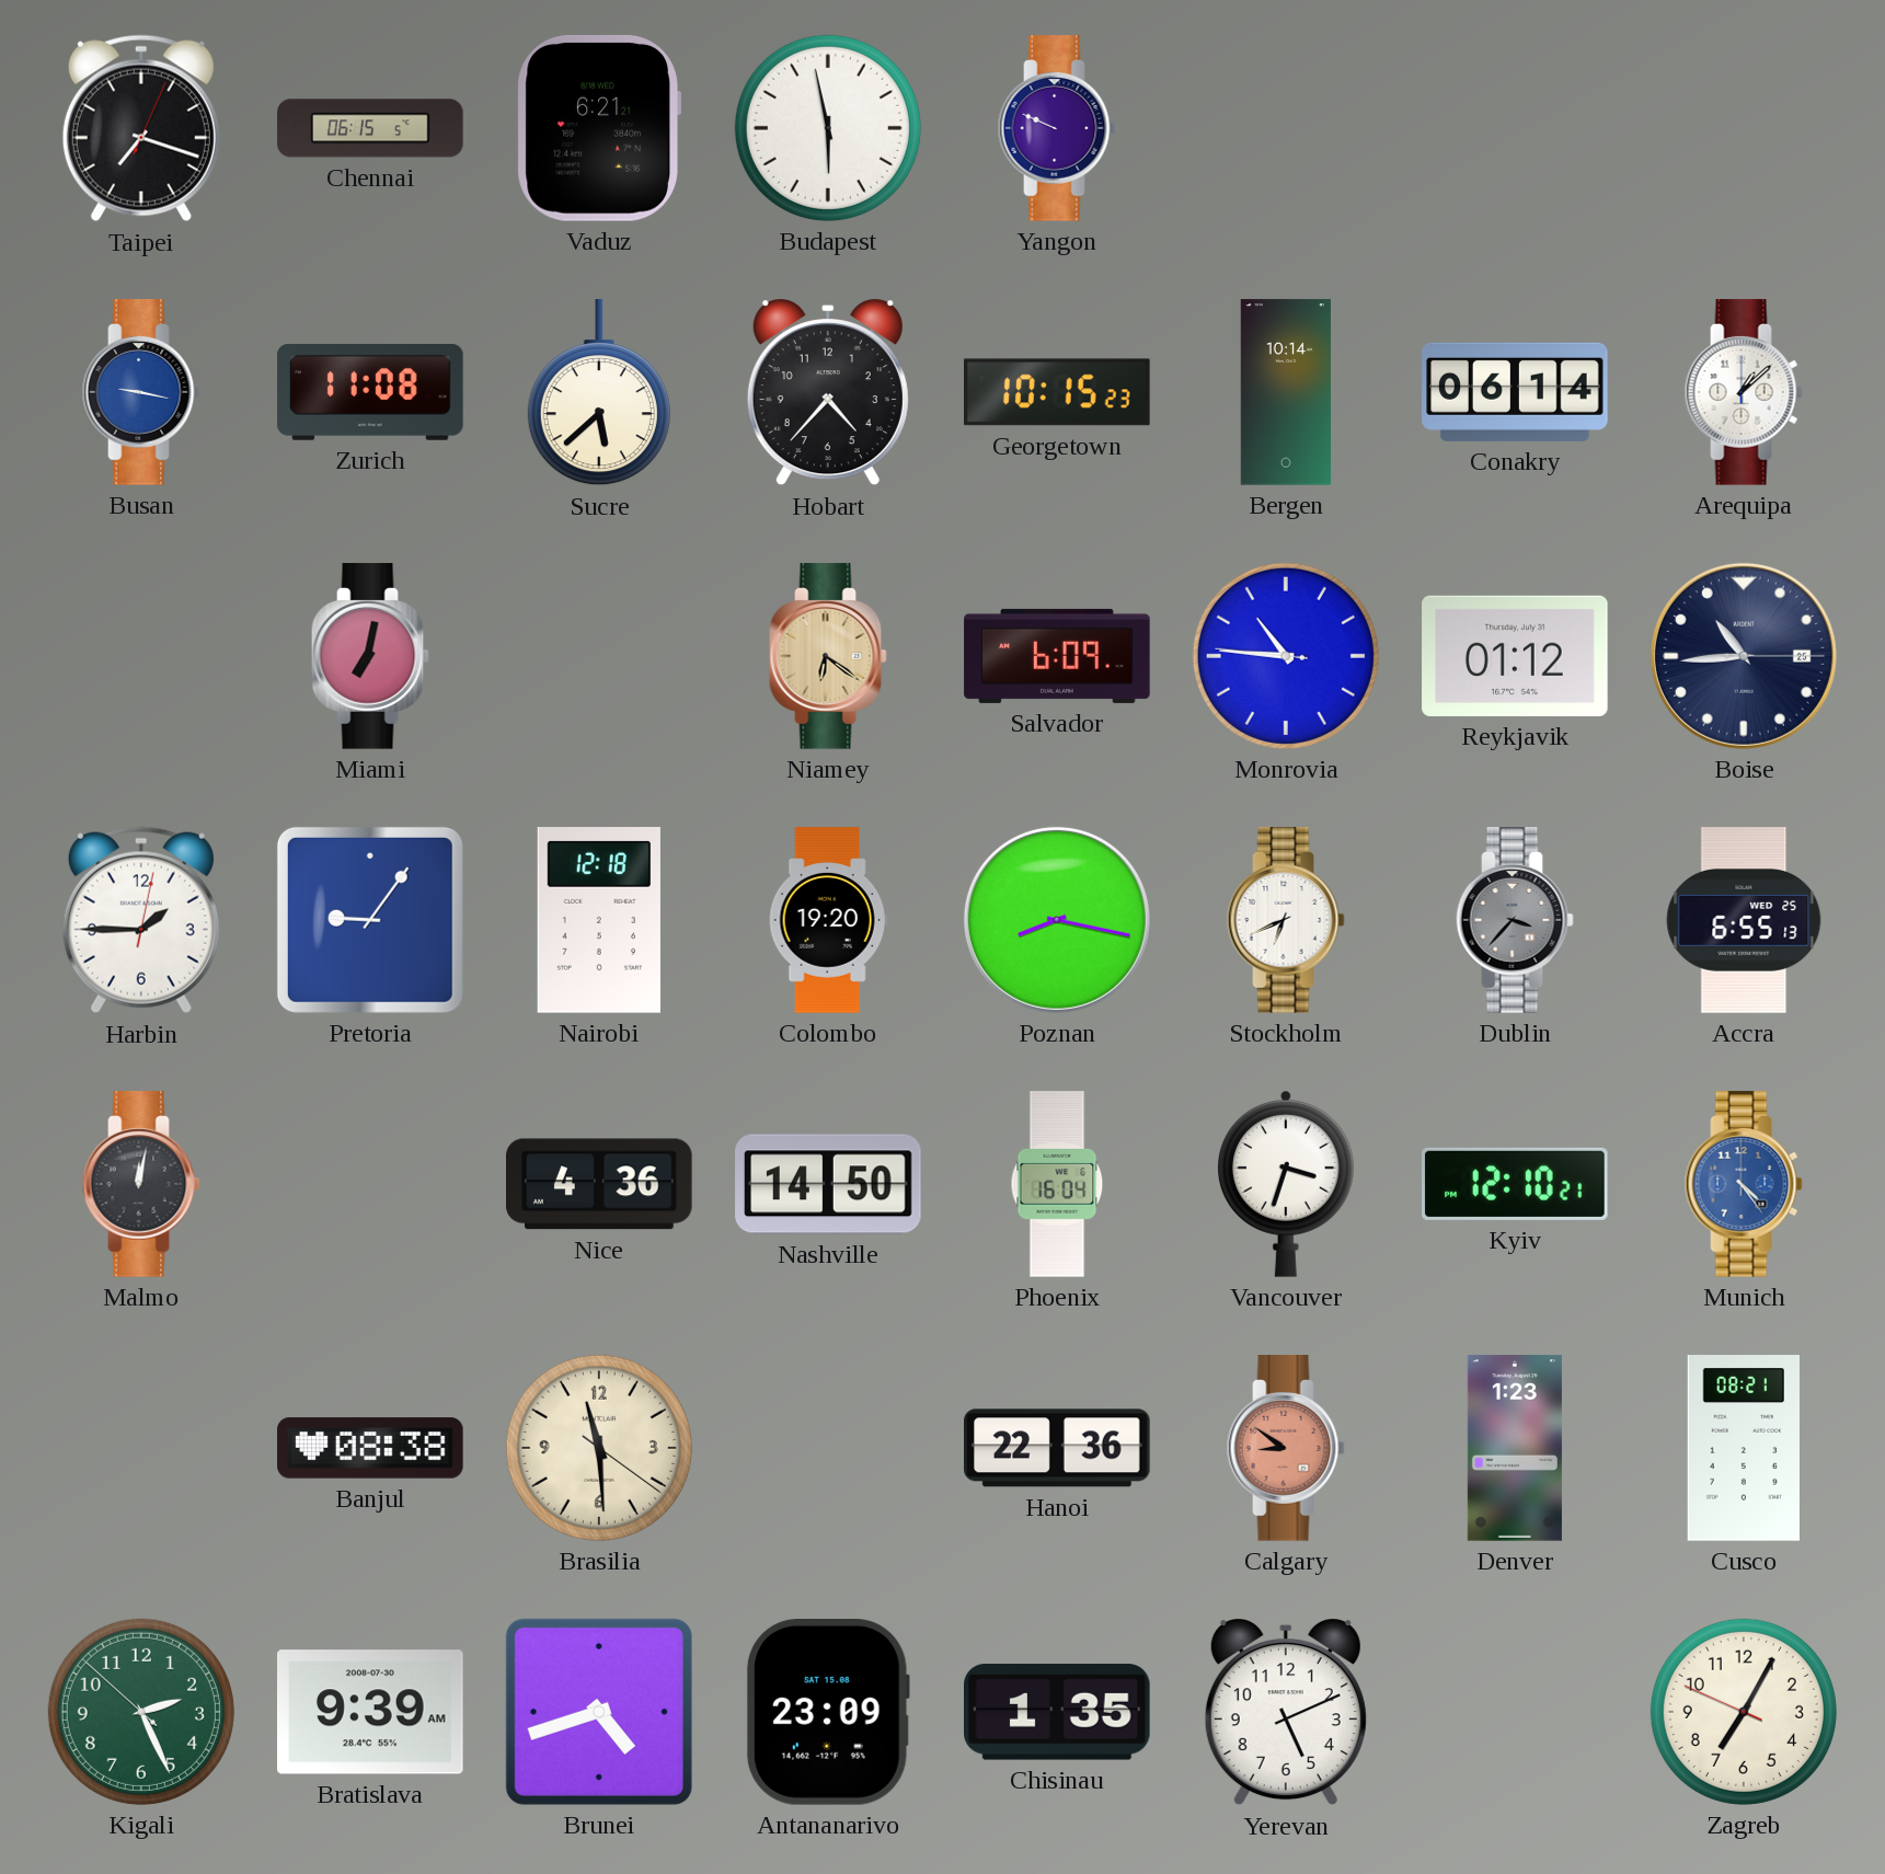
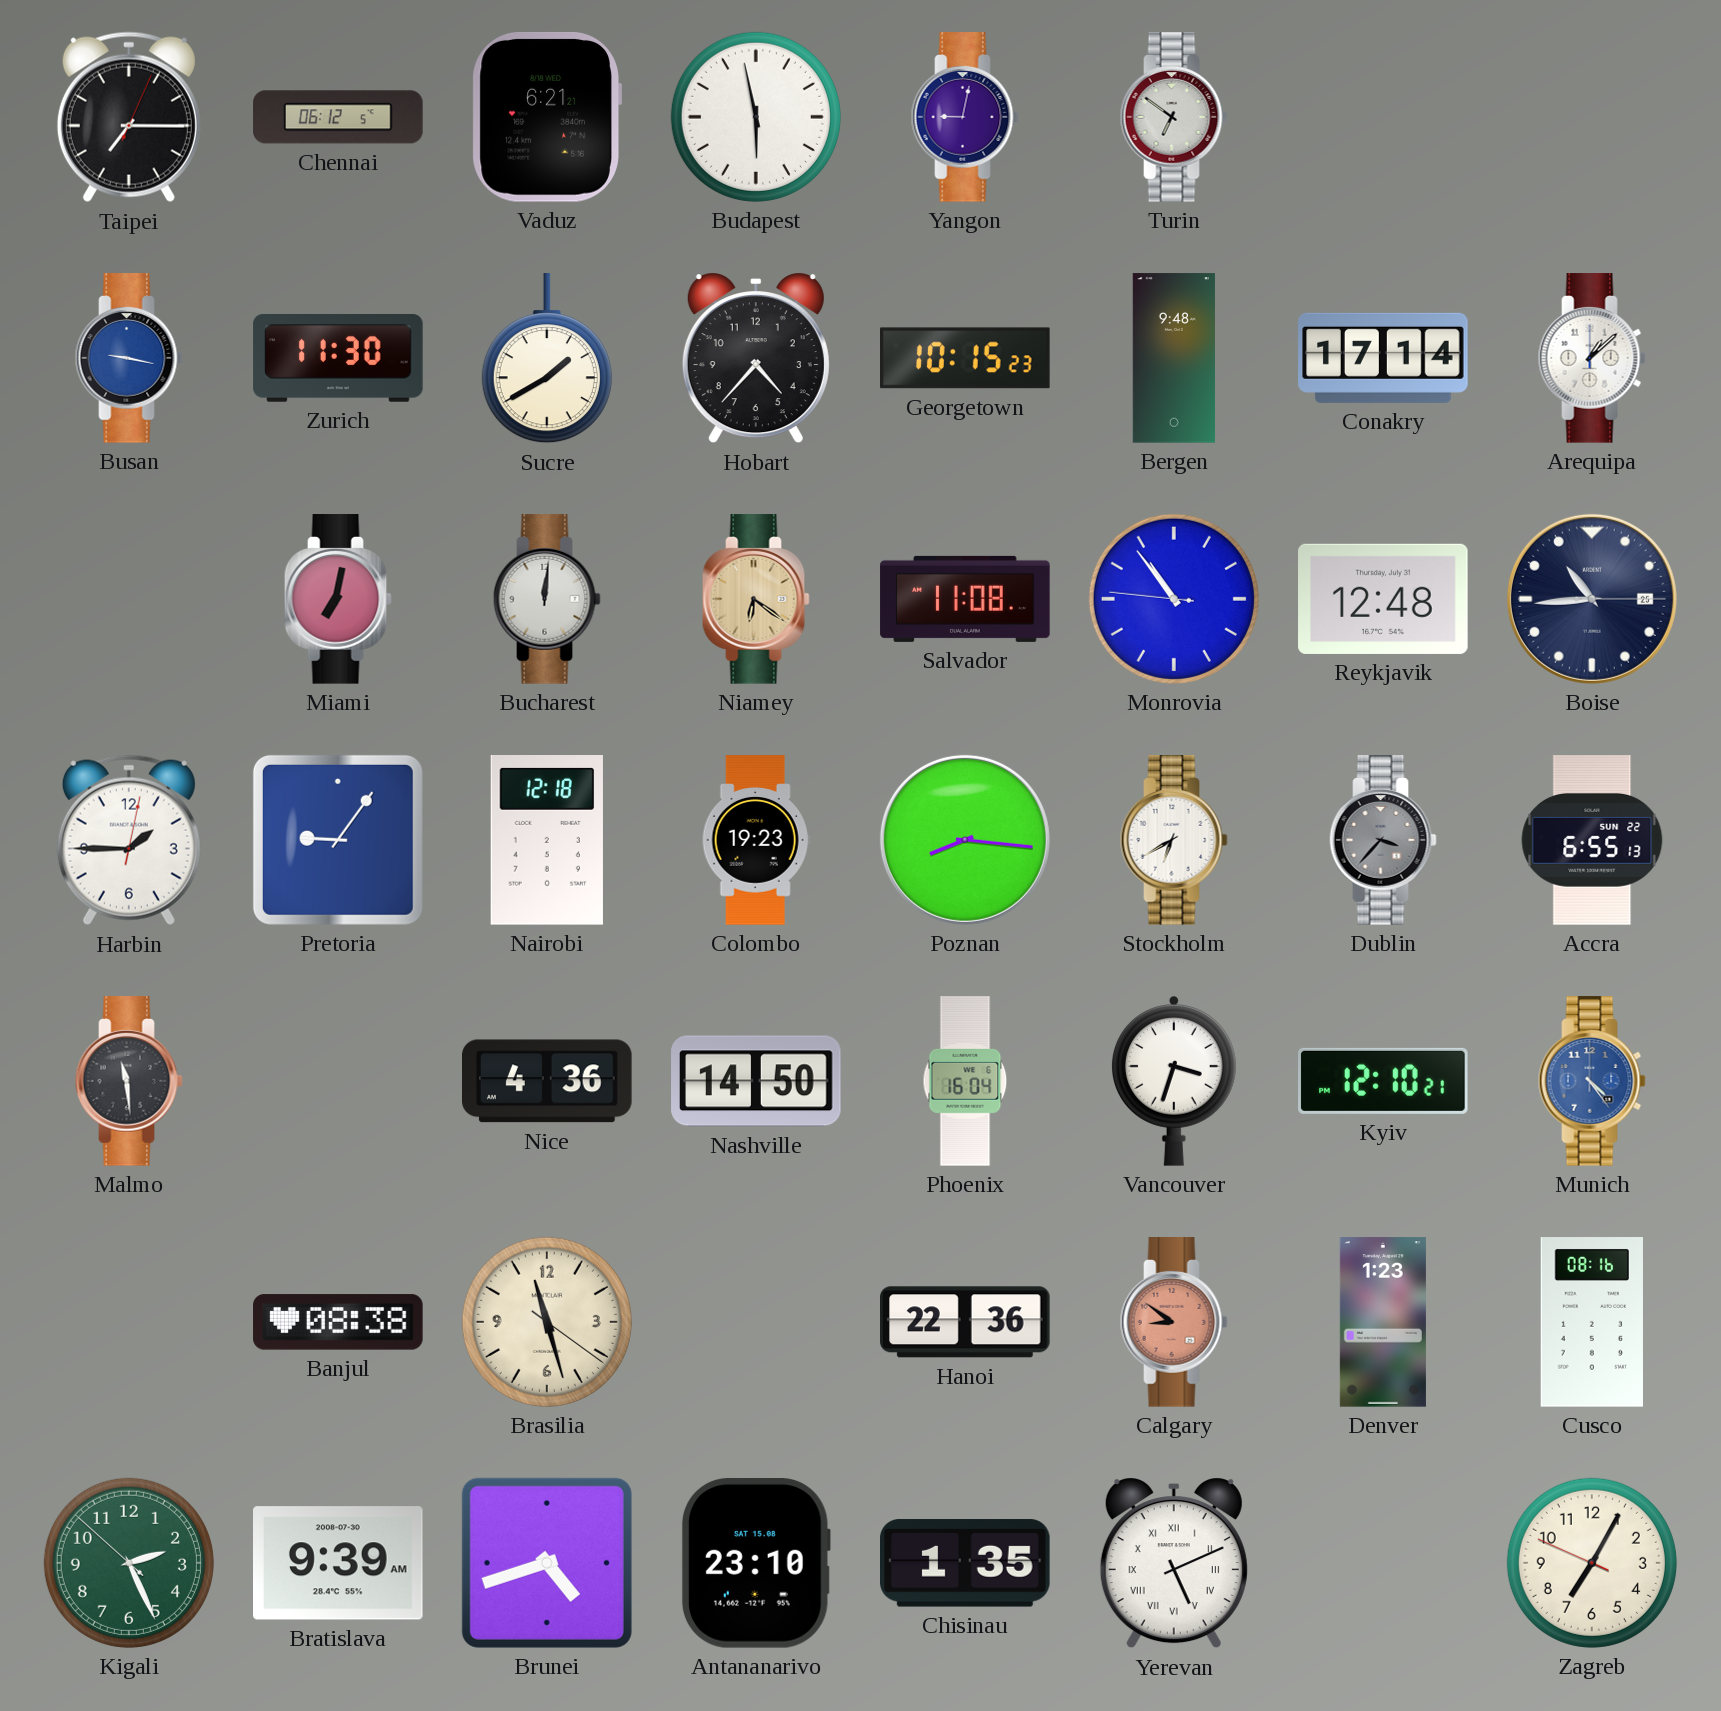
Taipei: 7:18 -> 7:15
Chennai: 06:15 -> 06:12
Yangon: 9:49 -> 9:02
Turin: none -> 6:51
Zurich: 11:08 -> 11:30
Sucre: 5:38 -> 1:40
Bergen: 10:14 -> 9:48
Conakry: 06:14 -> 17:14
Bucharest: none -> 12:01
Salvador: 6:09 -> 11:08
Monrovia: 10:45 -> 10:53
Reykjavik: 01:12 -> 12:48
Colombo: 19:20 -> 19:23
Poznan: 8:17 -> 8:16
Stockholm: 6:41 -> 6:40
Accra date: WED 25 -> SUN 22
Malmo: 12:02 -> 11:29
Brasilia: 11:29 -> 11:27
Cusco: 08:21 -> 08:16
Antananarivo: 23:09 -> 23:10
Yerevan numerals: Arabic -> Roman
